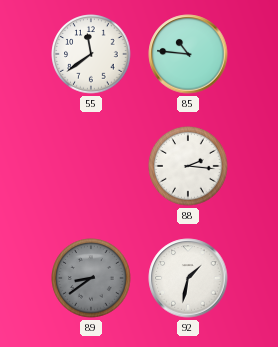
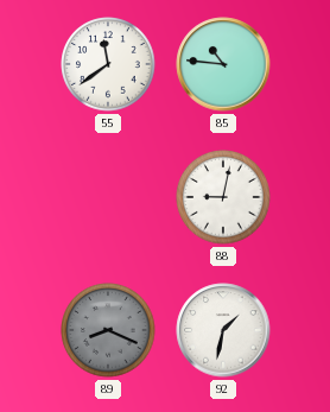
88: 2:16 -> 9:02
89: 8:39 -> 8:19
